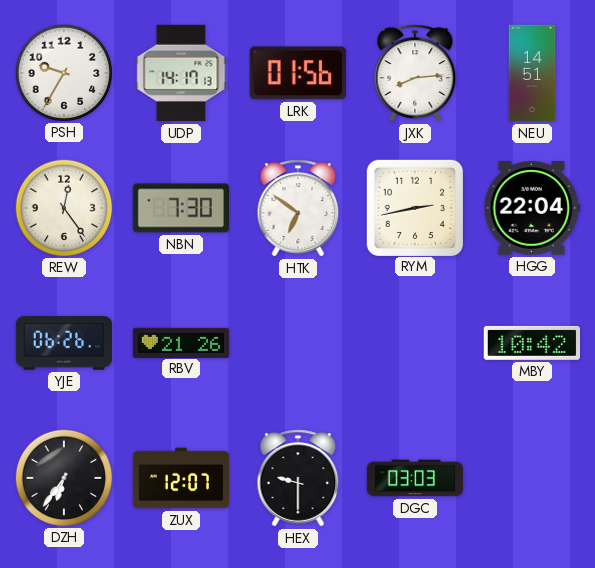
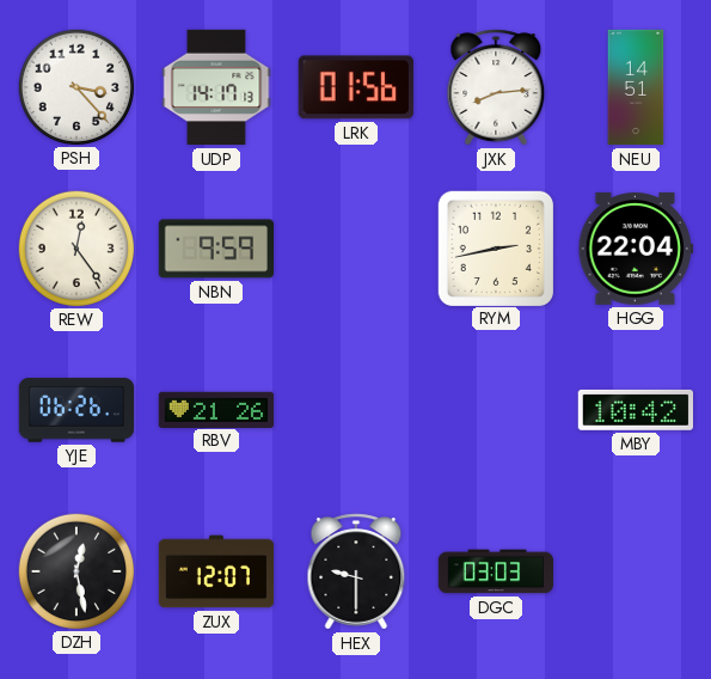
PSH: 9:35 -> 3:23
NBN: 7:30 -> 9:59
HTK: 6:51 -> none
DZH: 6:36 -> 12:28
